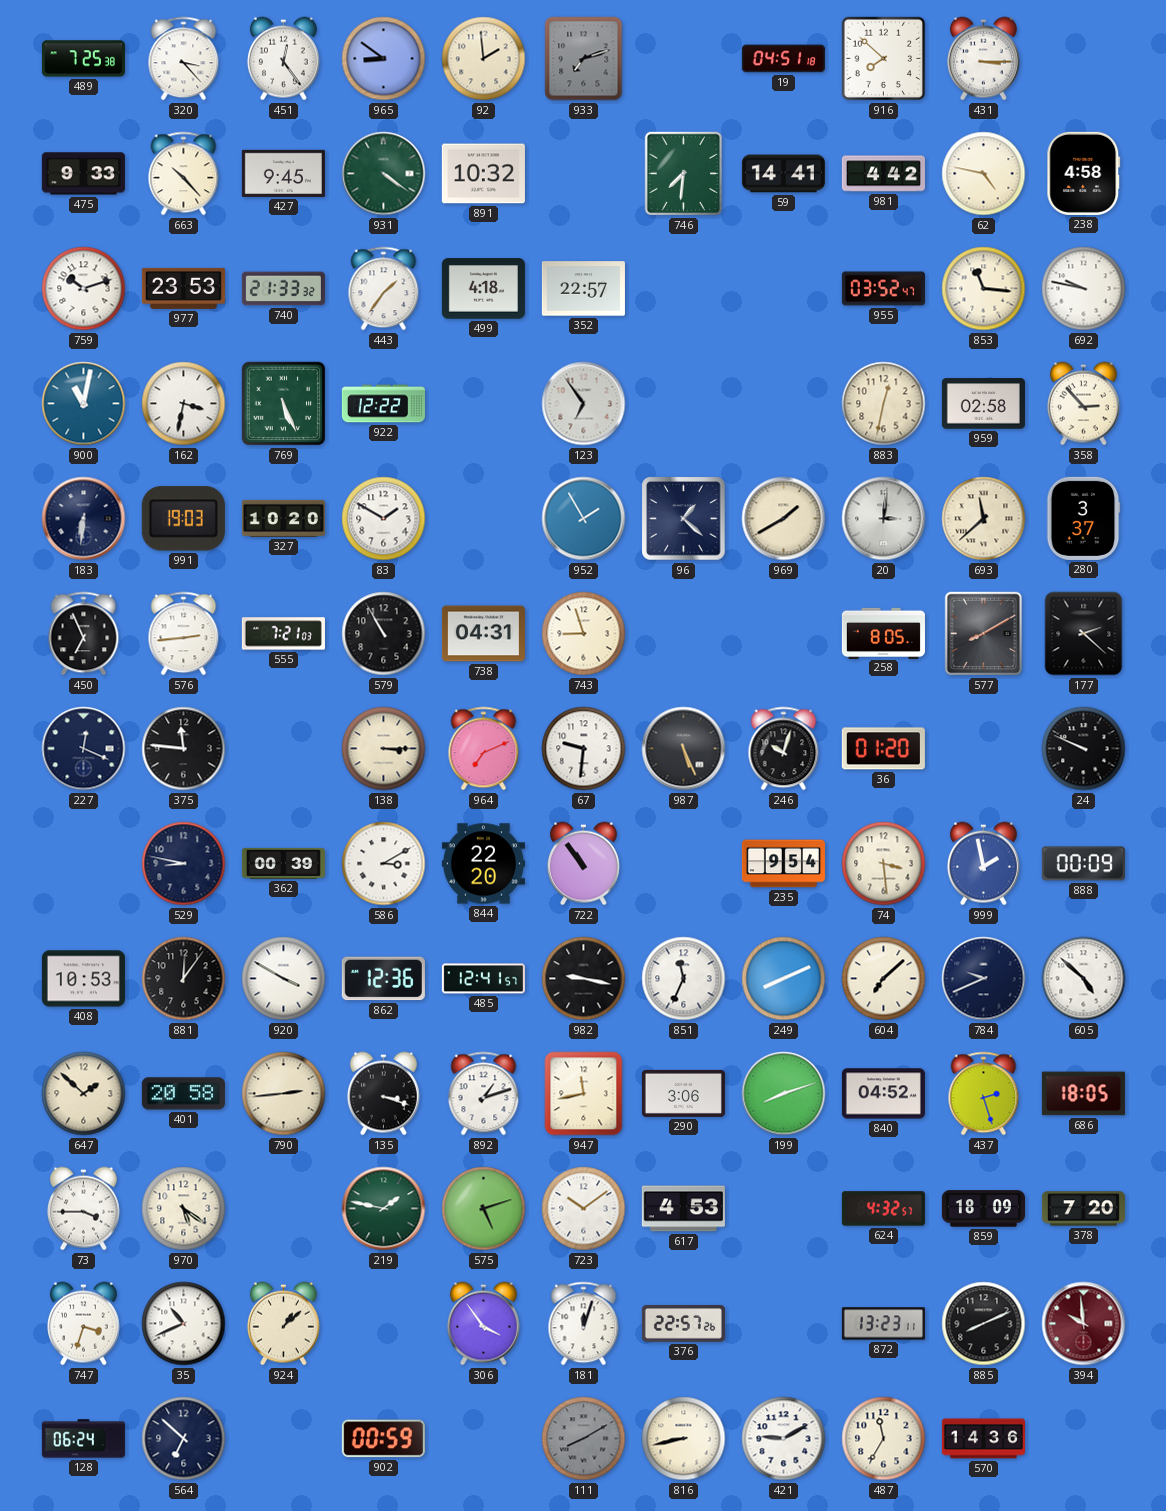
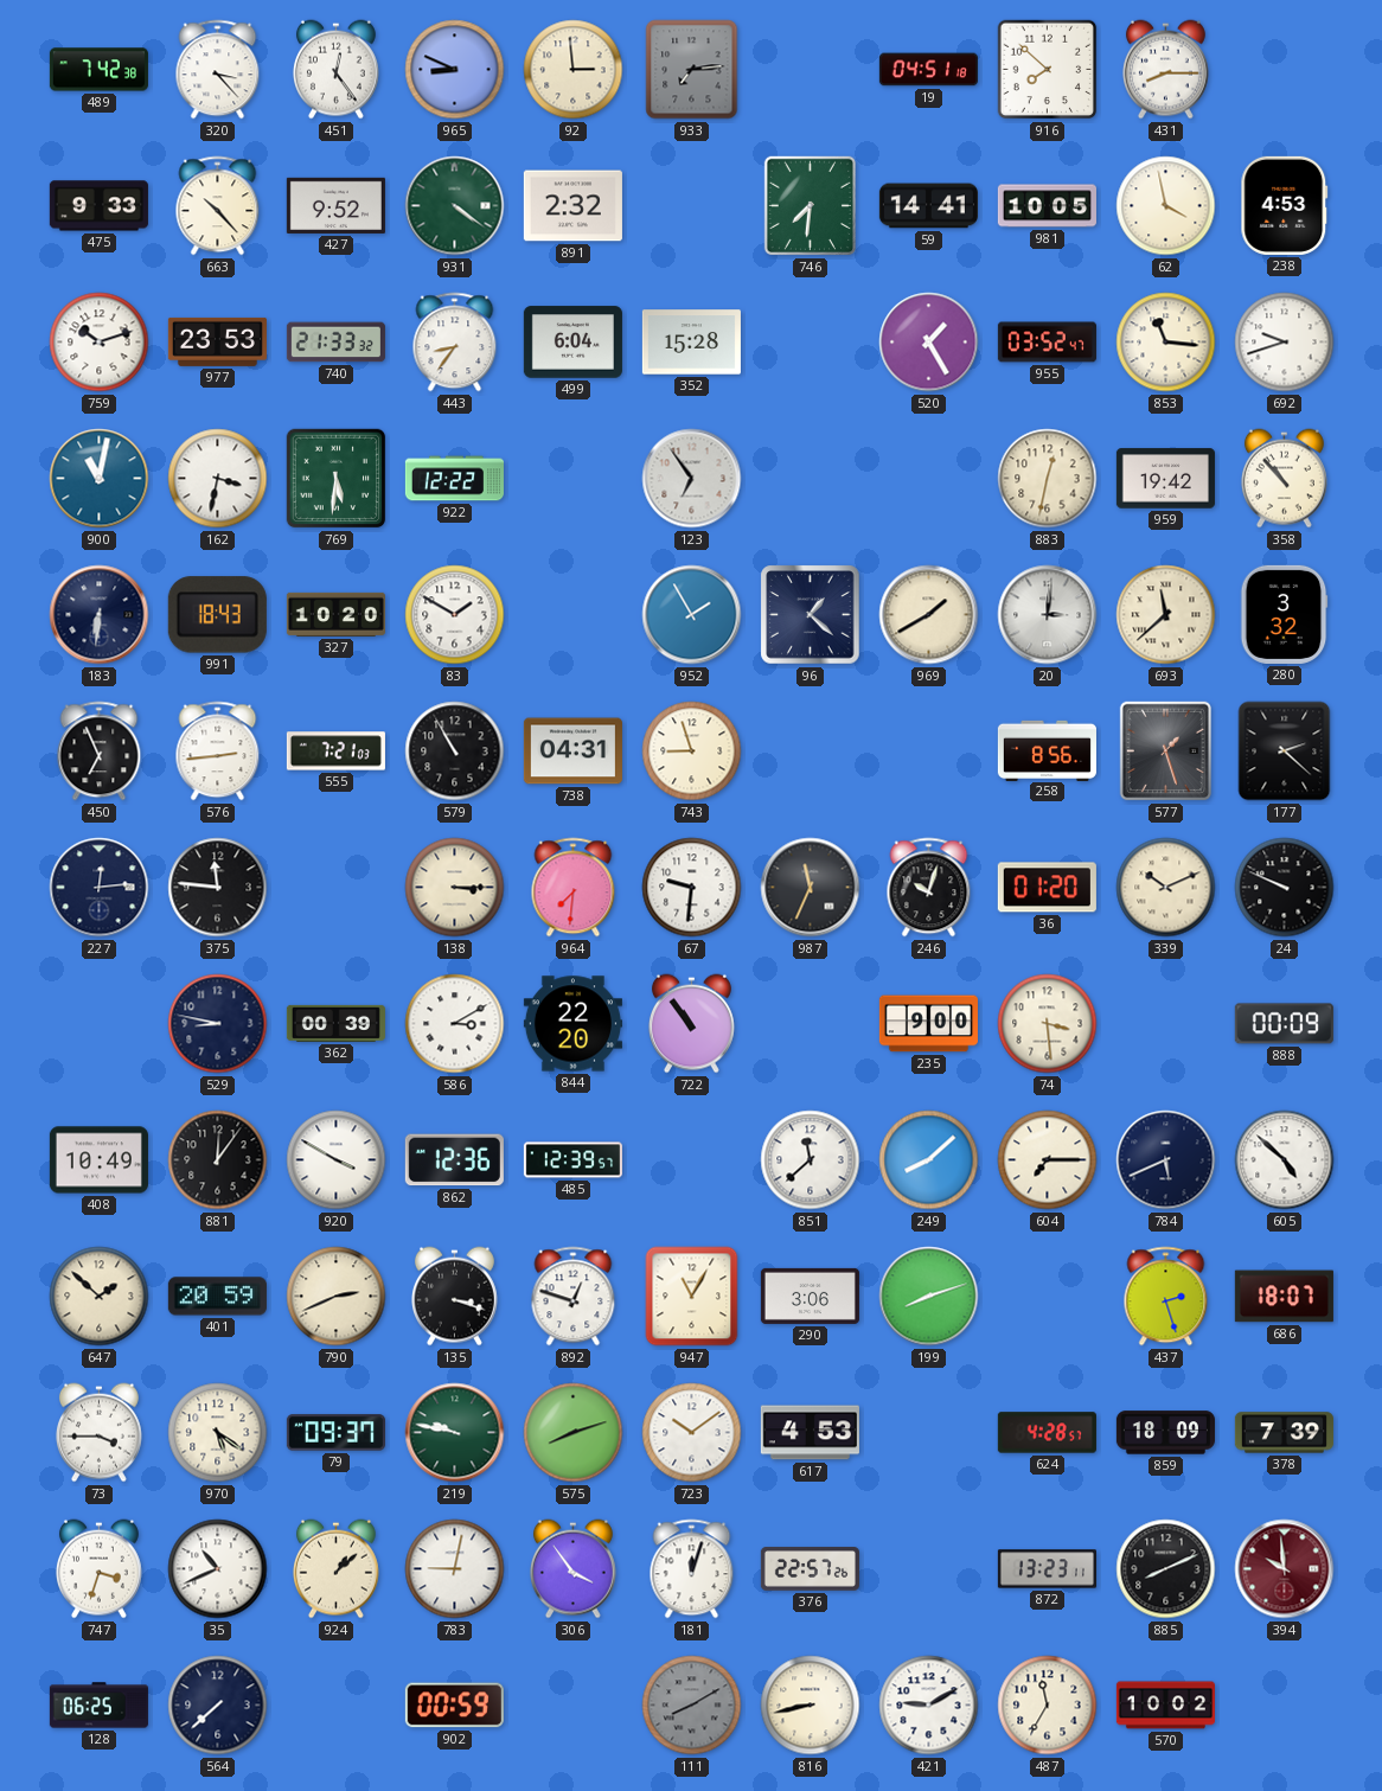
489: 7:25 -> 7:42
965: 8:51 -> 8:49
92: 1:59 -> 2:59
933: 7:12 -> 7:14
431: 3:15 -> 8:15
427: 9:45 -> 9:52
891: 10:32 -> 2:32
981: 4:42 -> 10:05
62: 4:47 -> 3:58
238: 4:58 -> 4:53
443: 1:36 -> 8:36
499: 4:18 -> 6:04
352: 22:57 -> 15:28
520: none -> 1:25
692: 9:47 -> 9:42
769: 5:26 -> 5:31
959: 02:58 -> 19:42
358: 2:53 -> 10:53
991: 19:03 -> 18:43
280: 3:37 -> 3:32
258: 8:05 -> 8:56
577: 8:10 -> 1:27
227: 12:19 -> 12:14
964: 7:11 -> 7:31
987: 5:26 -> 11:34
339: none -> 10:11
235: 9:54 -> 9:00
999: 1:58 -> none
408: 10:53 -> 10:49
485: 12:41 -> 12:39
982: 9:17 -> none
851: 11:34 -> 11:38
249: 8:11 -> 8:08
604: 7:08 -> 7:15
784: 9:41 -> 5:41
401: 20:58 -> 20:59
790: 2:44 -> 2:41
892: 1:12 -> 12:48
947: 11:43 -> 11:05
840: 04:52 -> none
686: 18:05 -> 18:07
79: none -> 09:37
219: 1:47 -> 9:47
575: 5:12 -> 8:12
624: 4:32 -> 4:28
378: 7:20 -> 7:39
783: none -> 9:02
128: 06:24 -> 06:25
564: 6:52 -> 7:38
570: 14:36 -> 10:02
